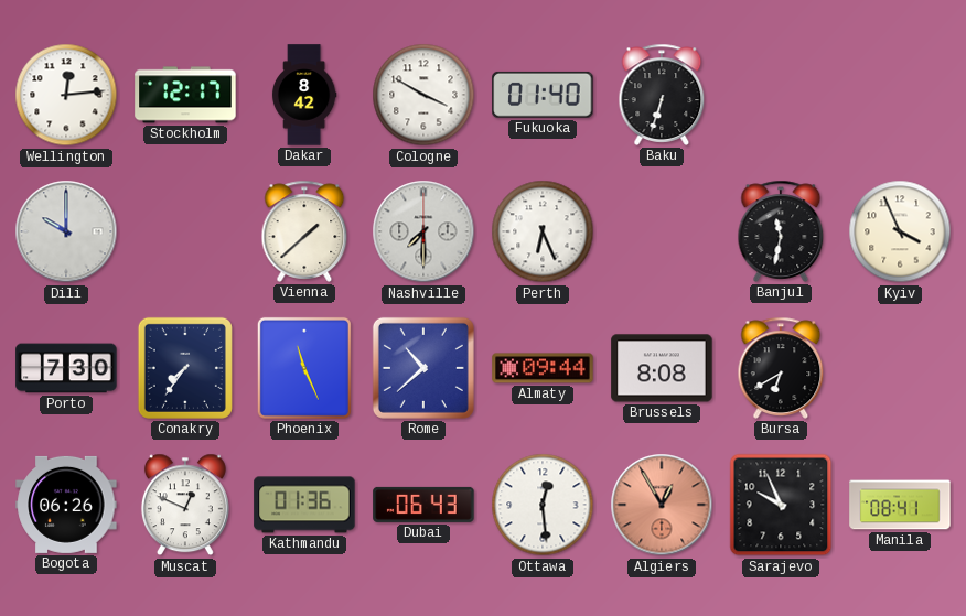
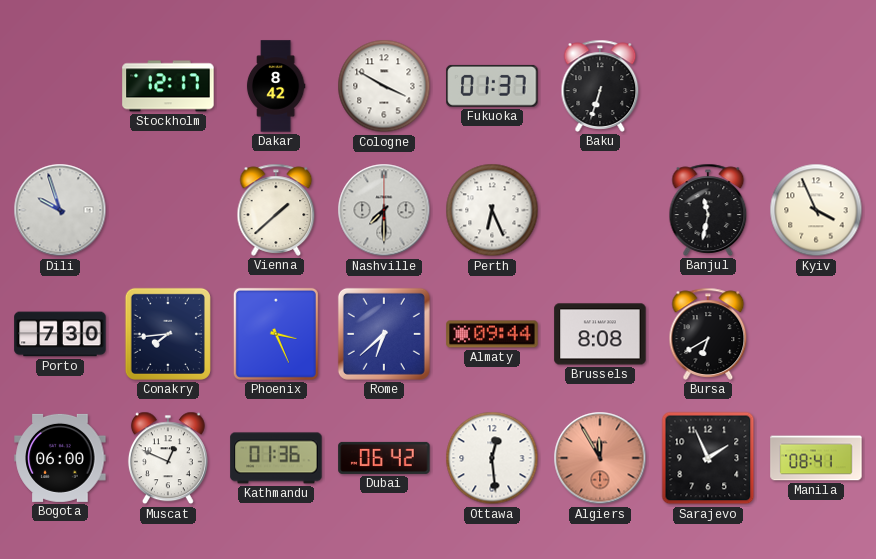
Wellington: 12:14 -> none
Fukuoka: 01:40 -> 01:37
Dili: 10:00 -> 9:57
Conakry: 7:36 -> 7:44
Phoenix: 11:26 -> 3:26
Rome: 10:38 -> 6:38
Bogota: 06:26 -> 06:00
Dubai: 06:43 -> 06:42
Algiers: 12:55 -> 11:55
Sarajevo: 9:56 -> 1:56
